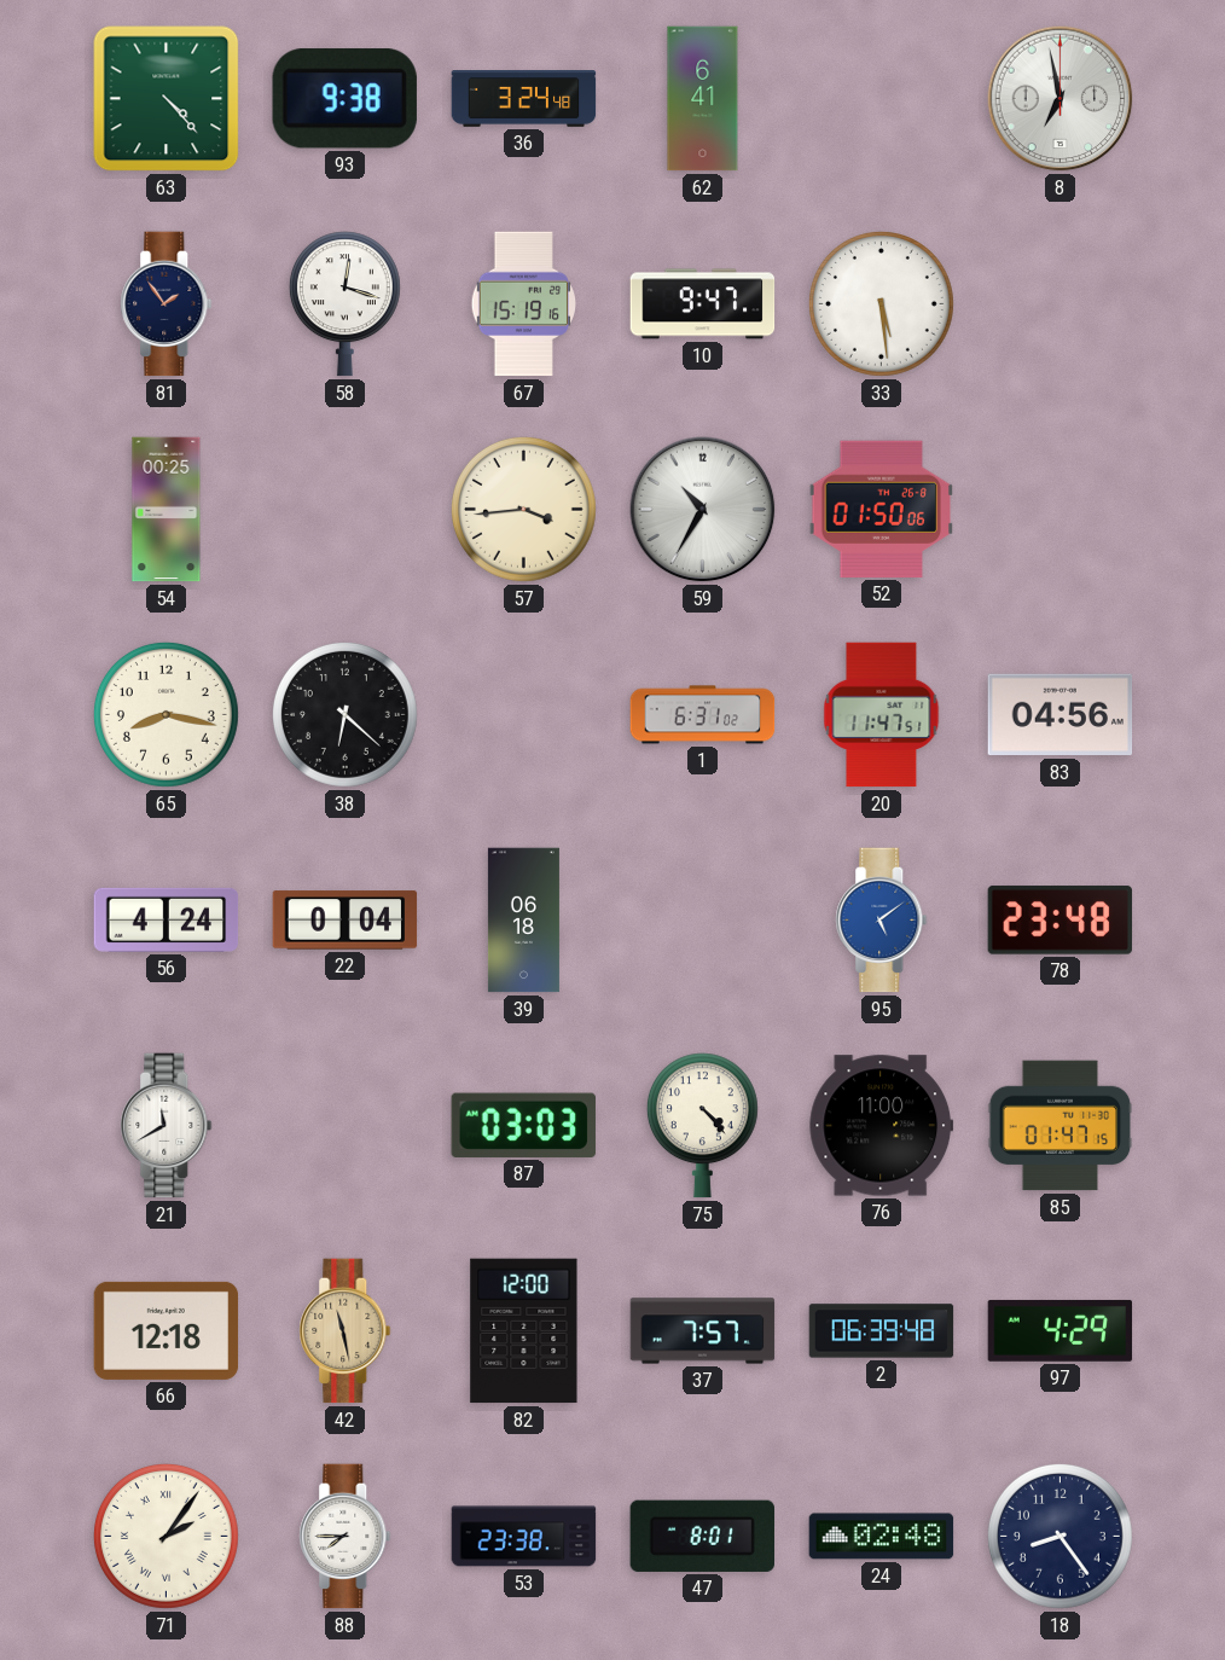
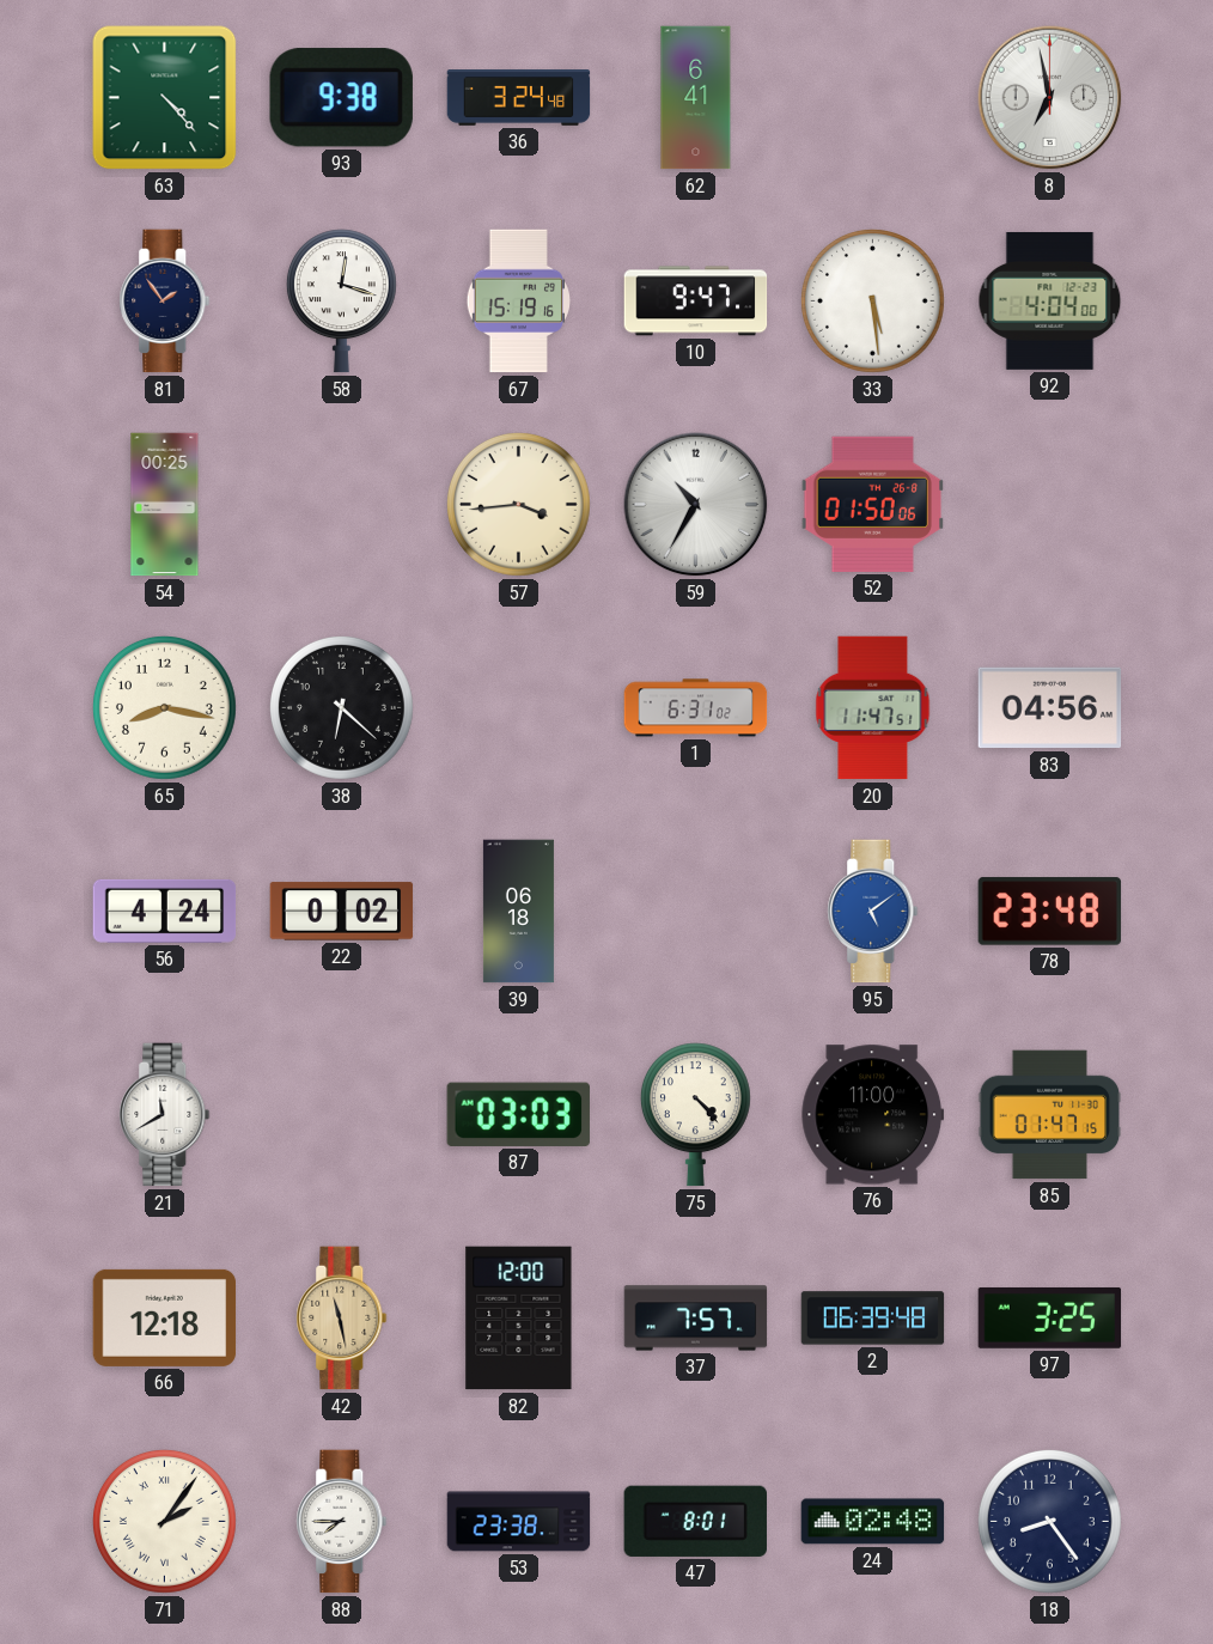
92: none -> 4:04
22: 0:04 -> 0:02
97: 4:29 -> 3:25
